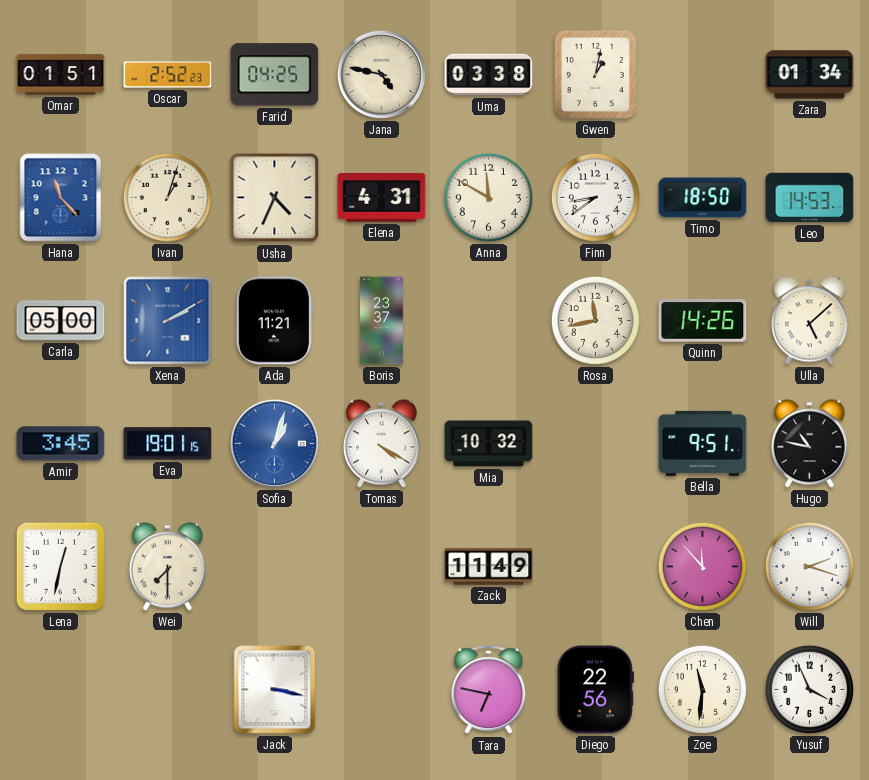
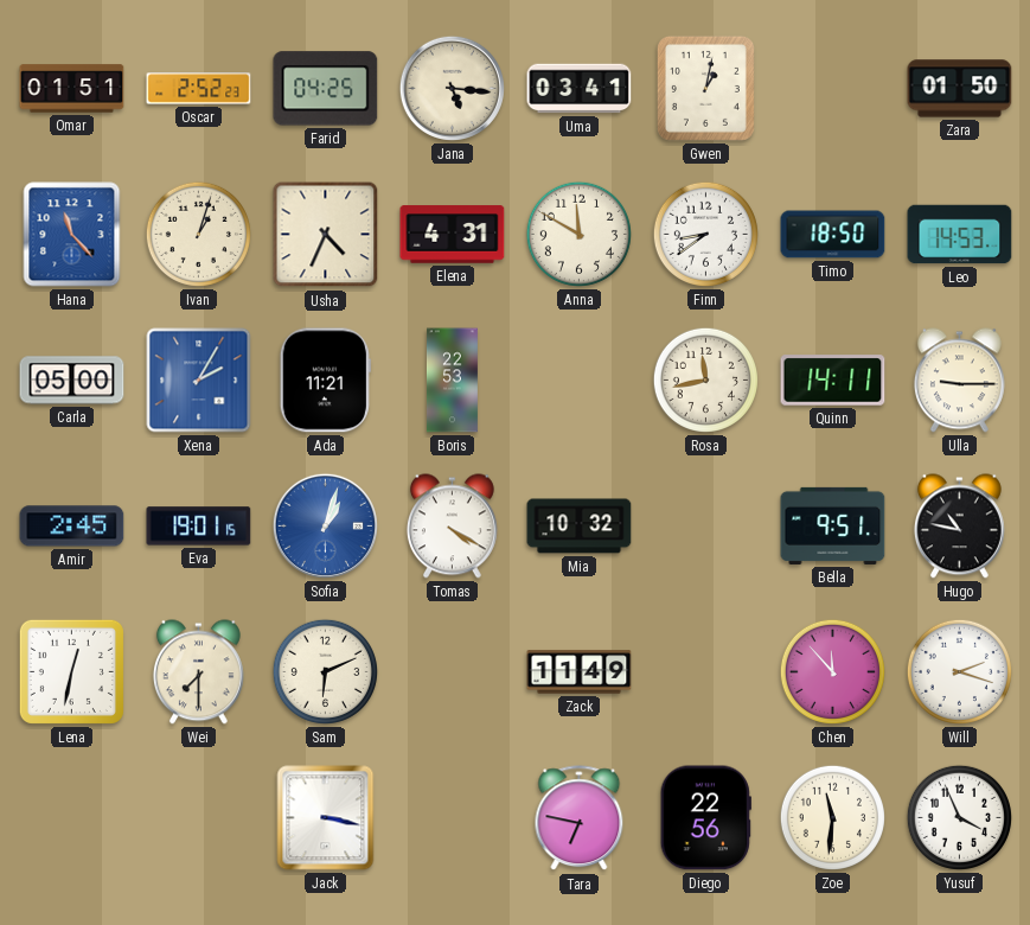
Jana: 4:47 -> 5:16
Uma: 03:38 -> 03:41
Zara: 01:34 -> 01:50
Xena: 2:10 -> 2:05
Boris: 23:37 -> 22:53
Quinn: 14:26 -> 14:11
Ulla: 5:08 -> 9:15
Amir: 3:45 -> 2:45
Sam: none -> 6:11
